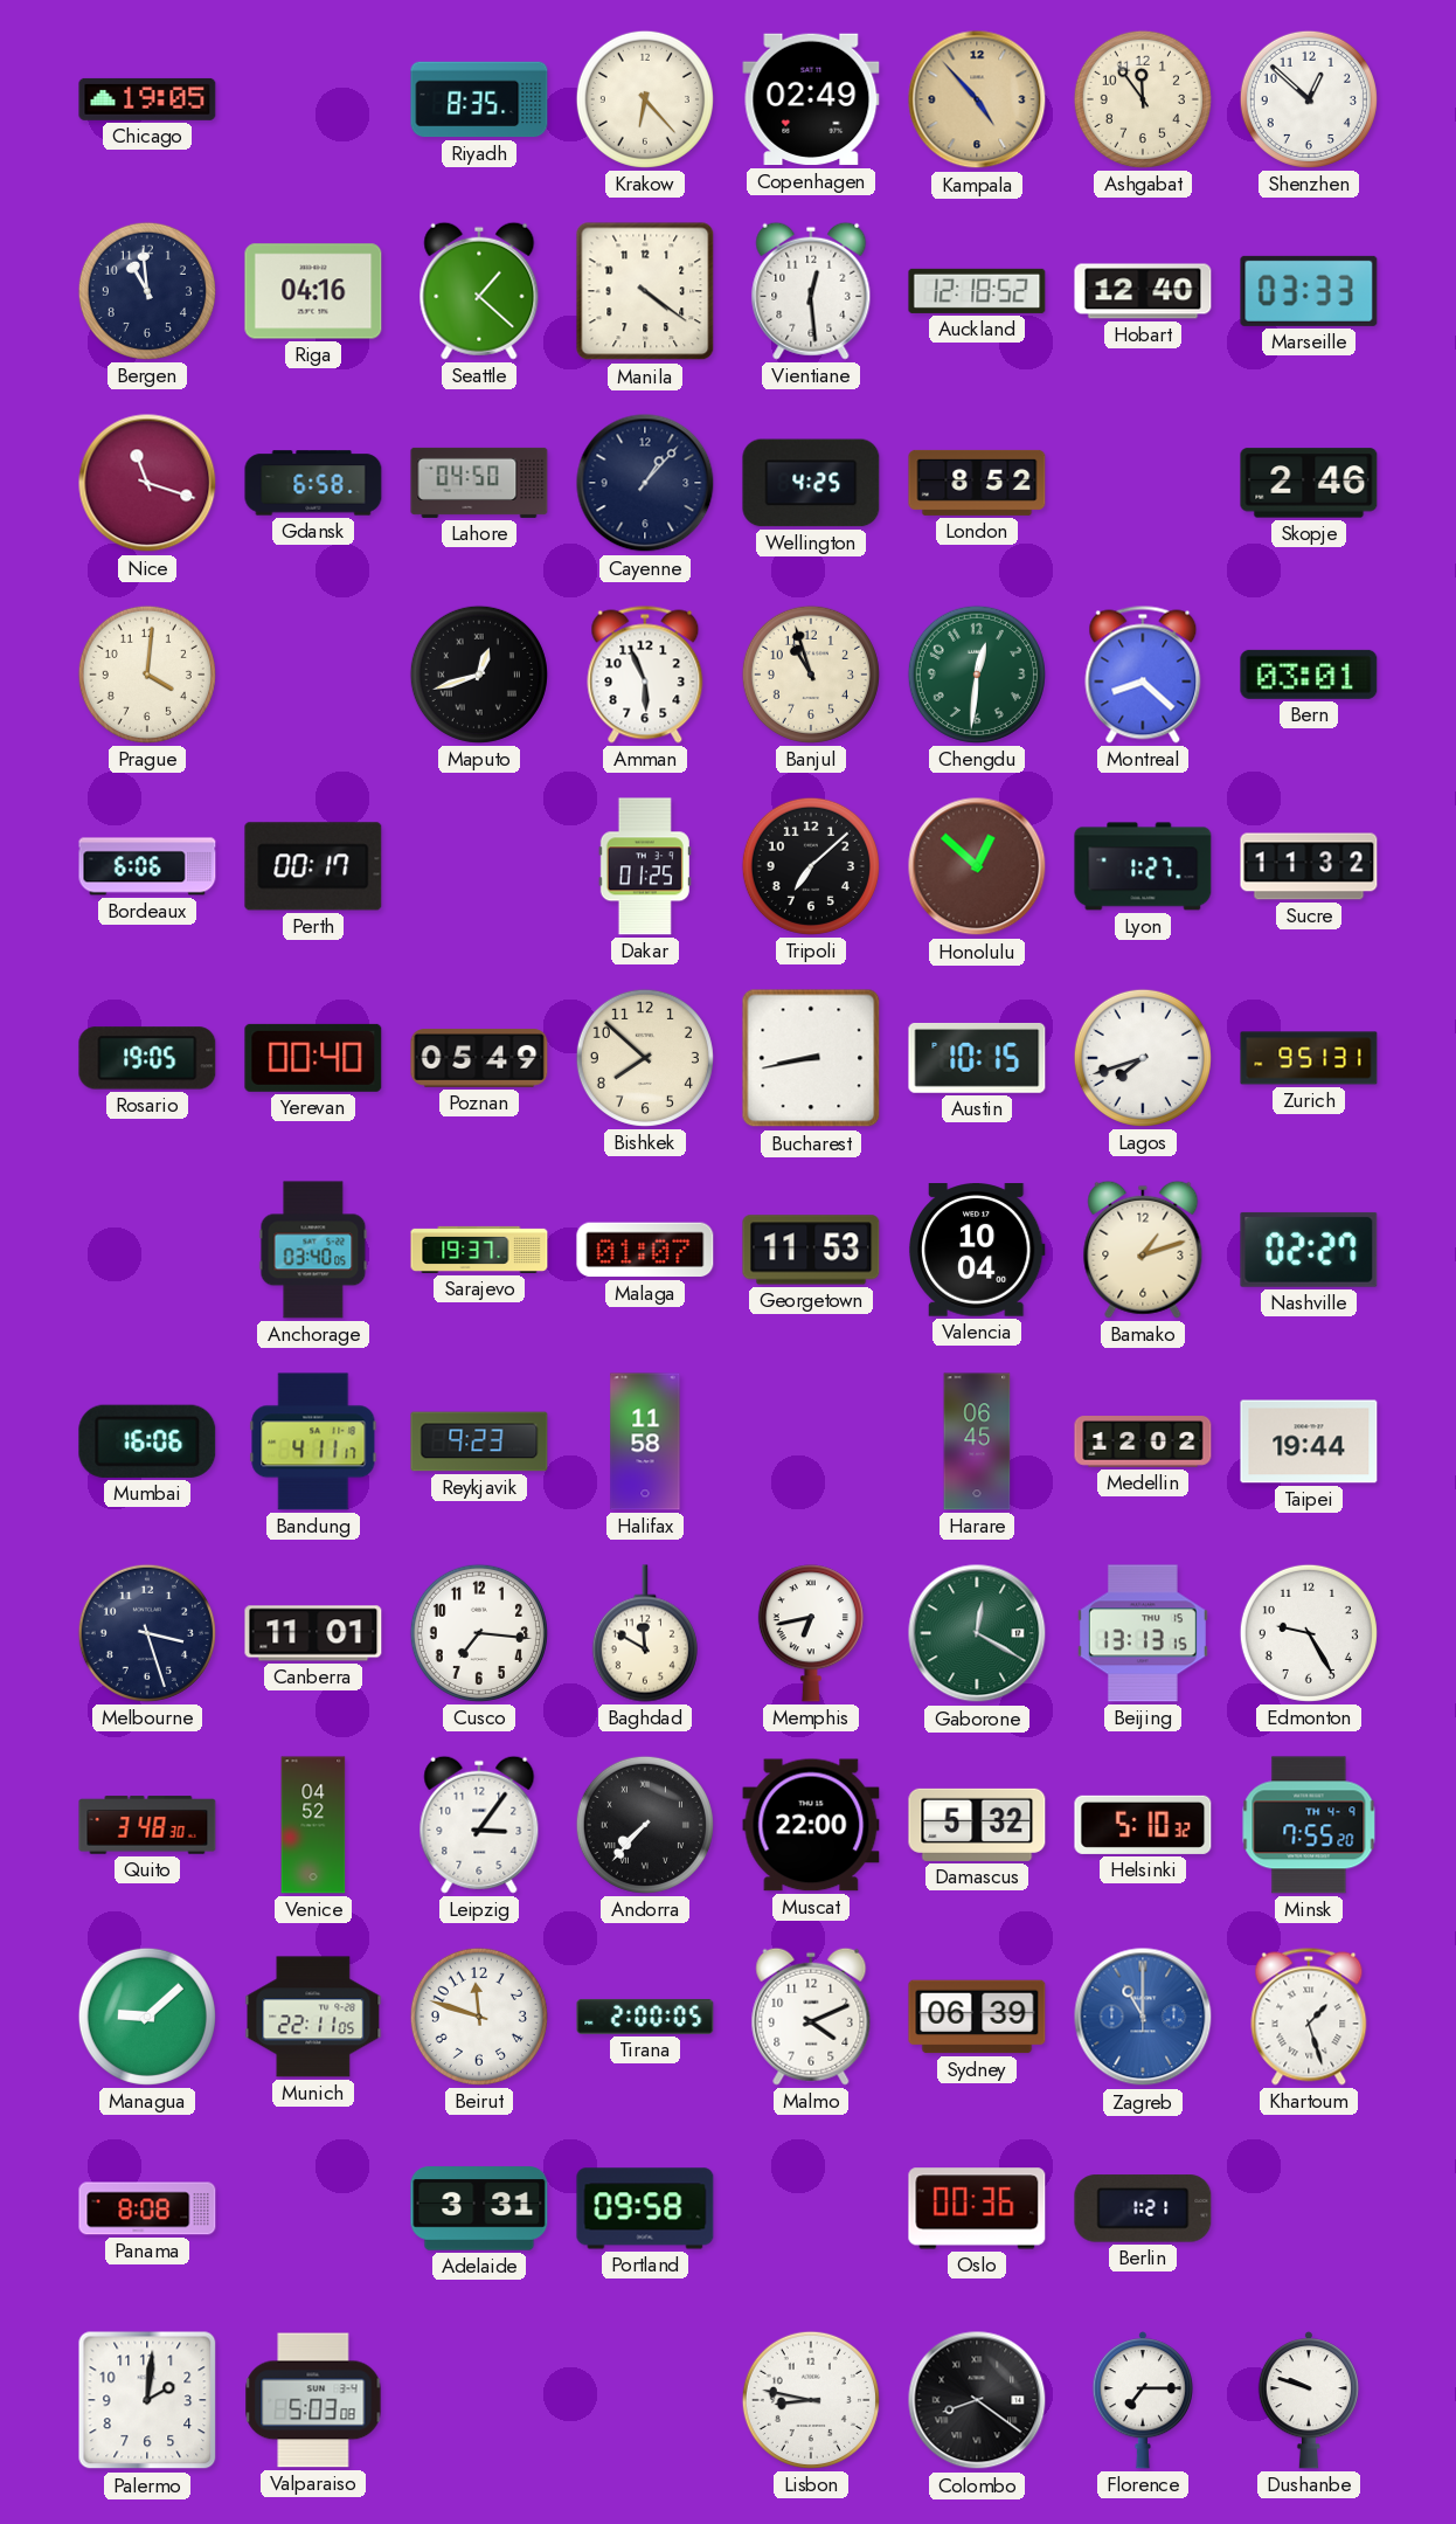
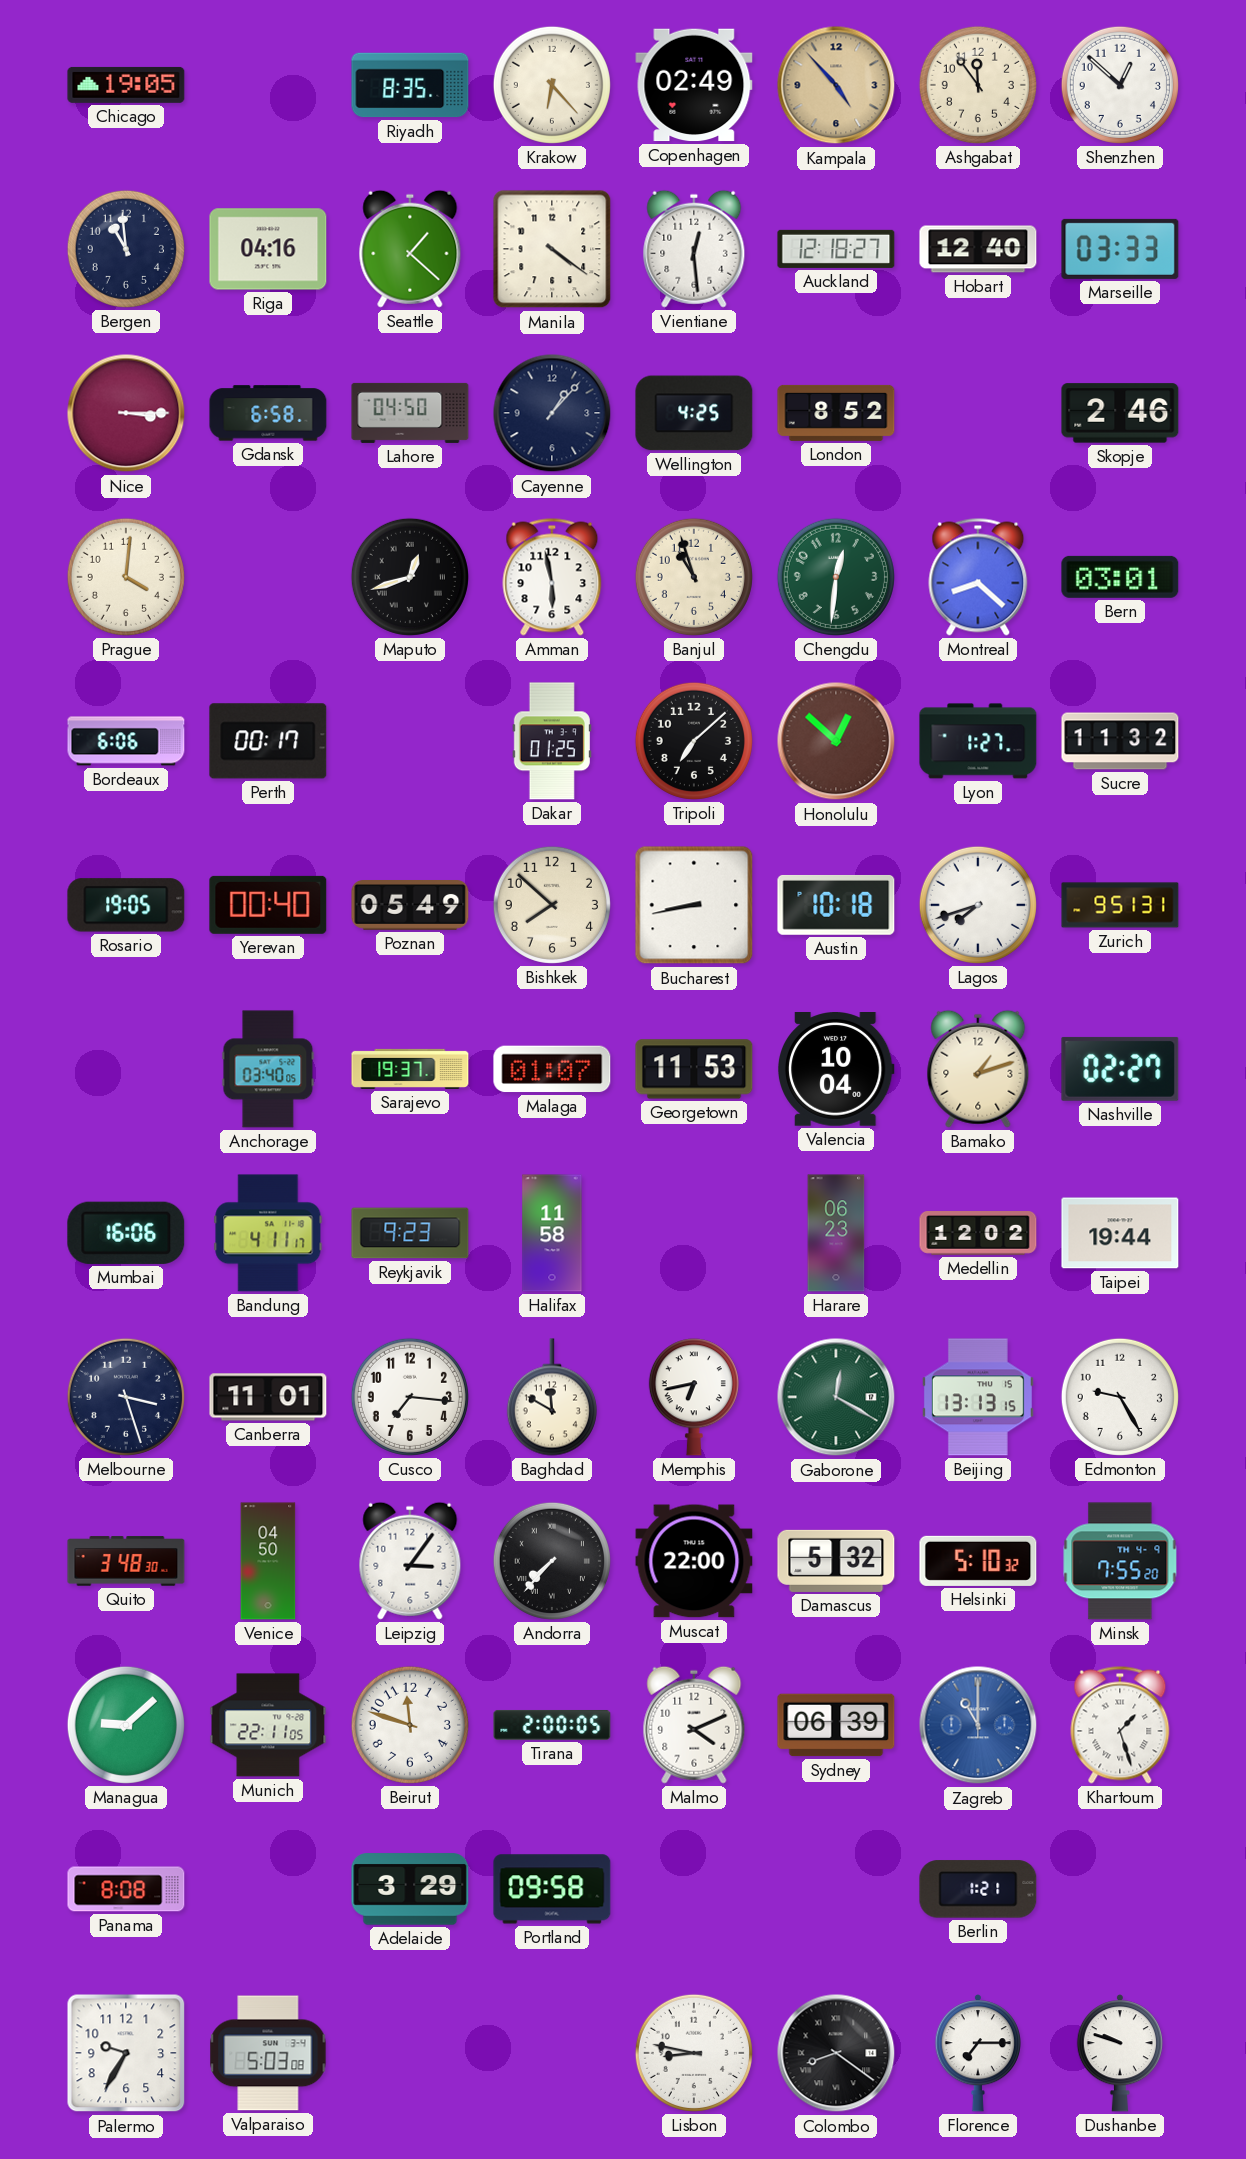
Auckland: 12:18:52 -> 12:18:27
Nice: 11:18 -> 3:15
Amman: 5:56 -> 5:58
Austin: 10:15 -> 10:18
Harare: 06:45 -> 06:23
Venice: 04:52 -> 04:50
Adelaide: 3:31 -> 3:29
Oslo: 00:36 -> none
Palermo: 2:01 -> 9:35
